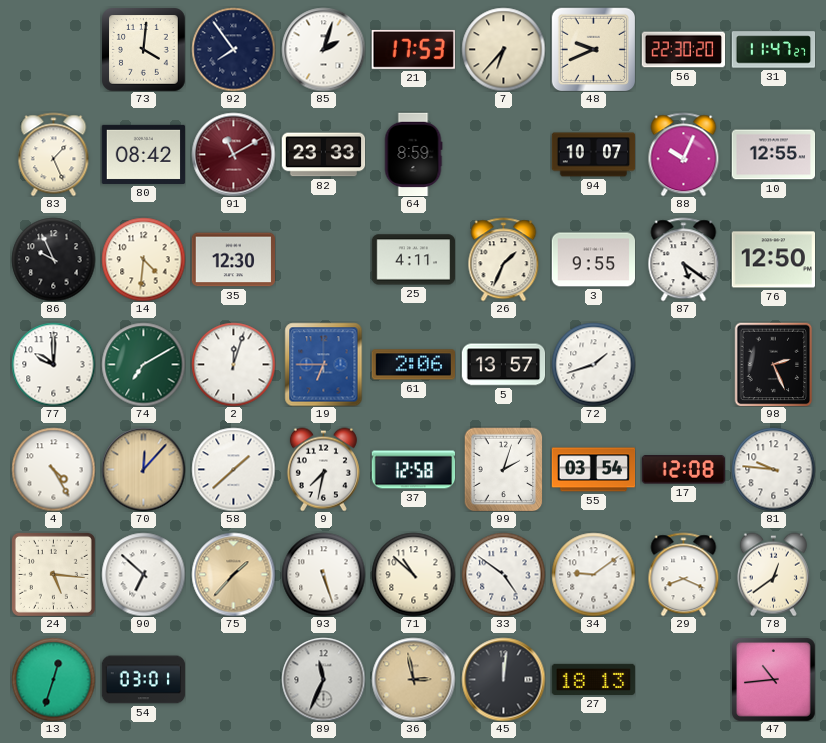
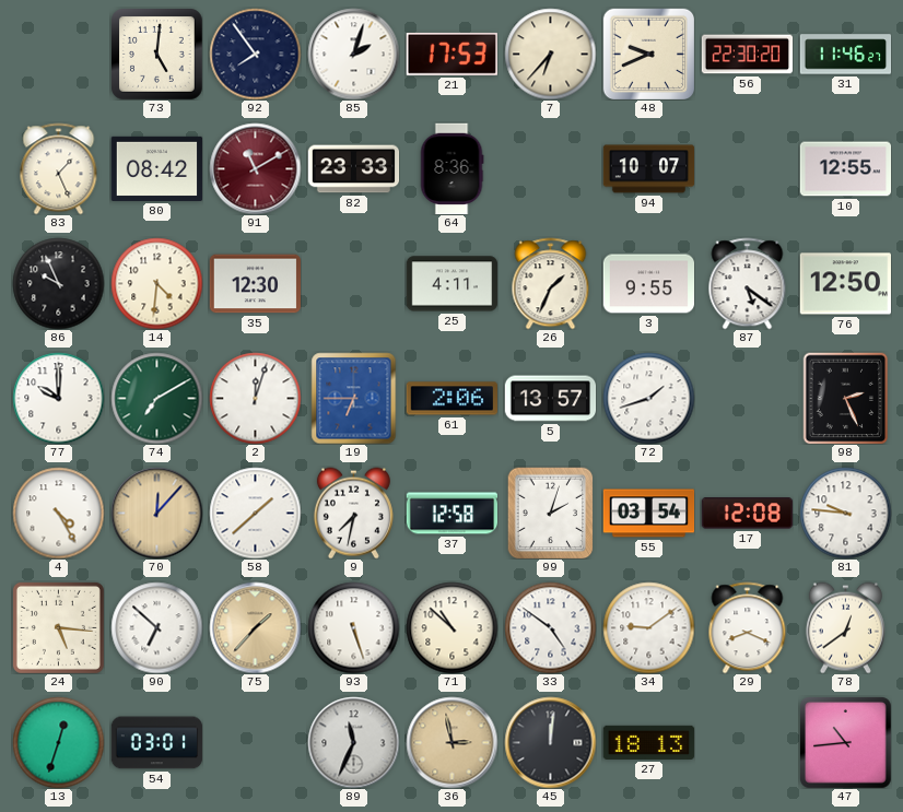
73: 4:01 -> 5:01
31: 11:47 -> 11:46
64: 8:59 -> 8:36
88: 10:04 -> none
